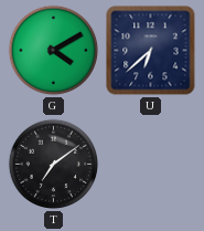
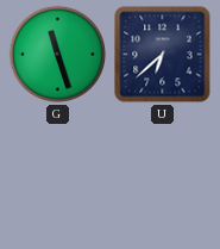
G: 4:10 -> 11:27
T: 7:09 -> none
